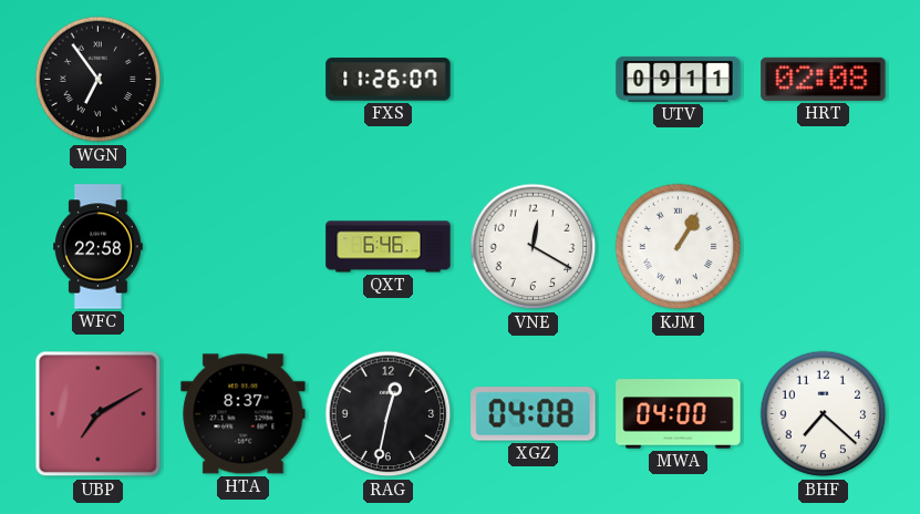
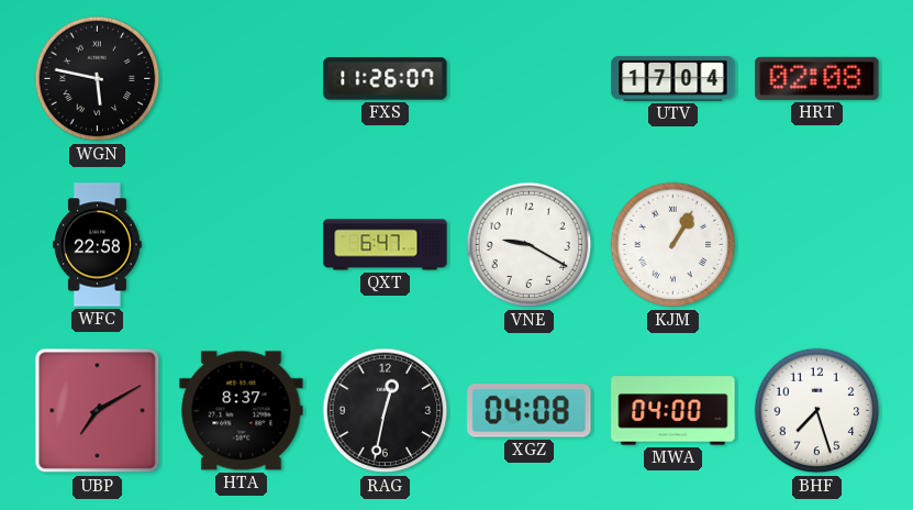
WGN: 6:54 -> 5:47
UTV: 09:11 -> 17:04
QXT: 6:46 -> 6:47
VNE: 12:20 -> 9:20
BHF: 7:22 -> 7:27
